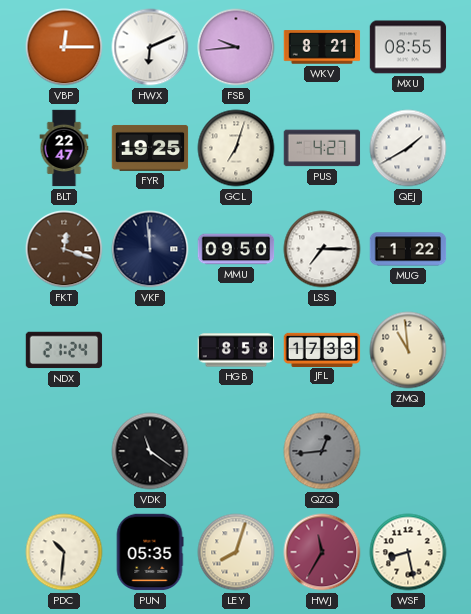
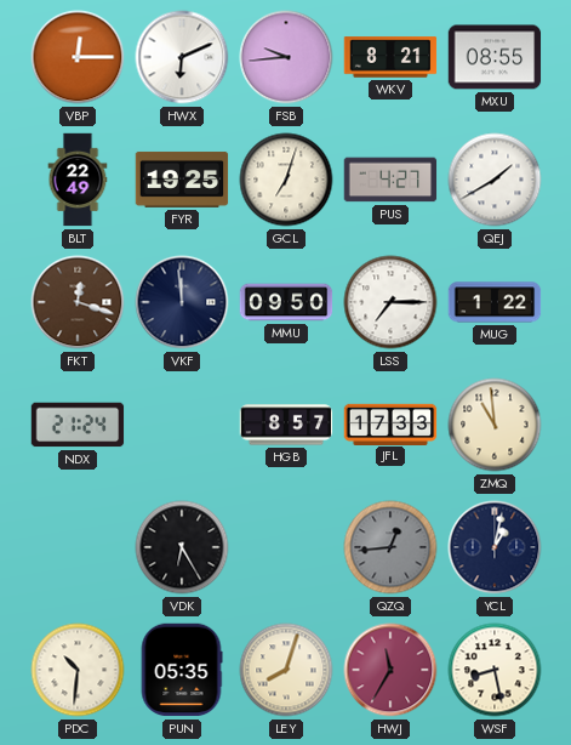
BLT: 22:47 -> 22:49
HGB: 8:58 -> 8:57
VDK: 11:21 -> 6:25
YCL: none -> 1:02
